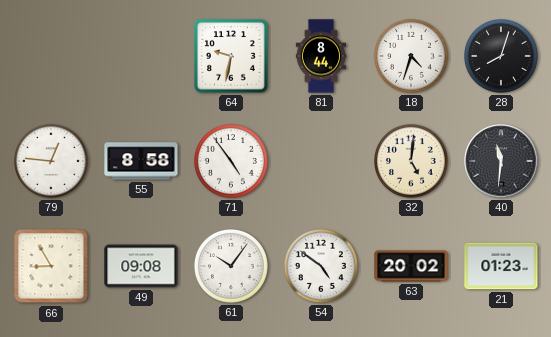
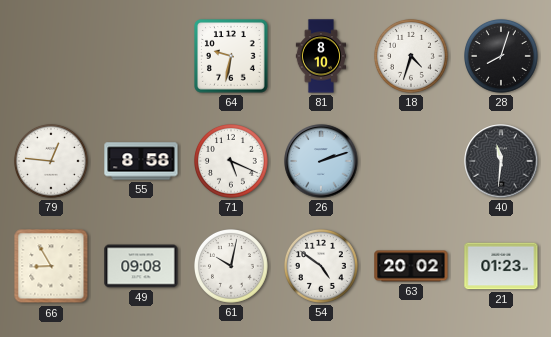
81: 8:44 -> 8:10
71: 4:54 -> 5:19
26: none -> 2:12
32: 5:01 -> none
61: 10:06 -> 10:02
